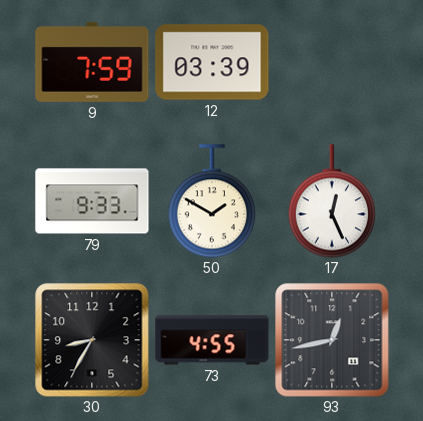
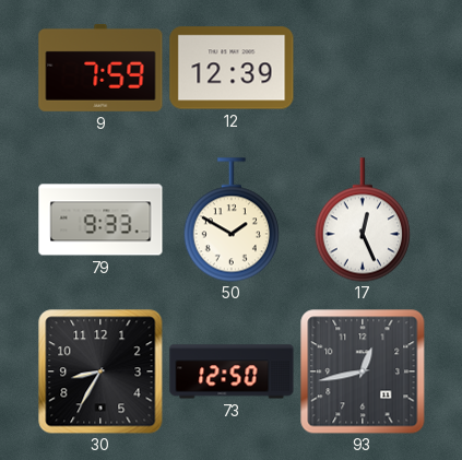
12: 03:39 -> 12:39
73: 4:55 -> 12:50
